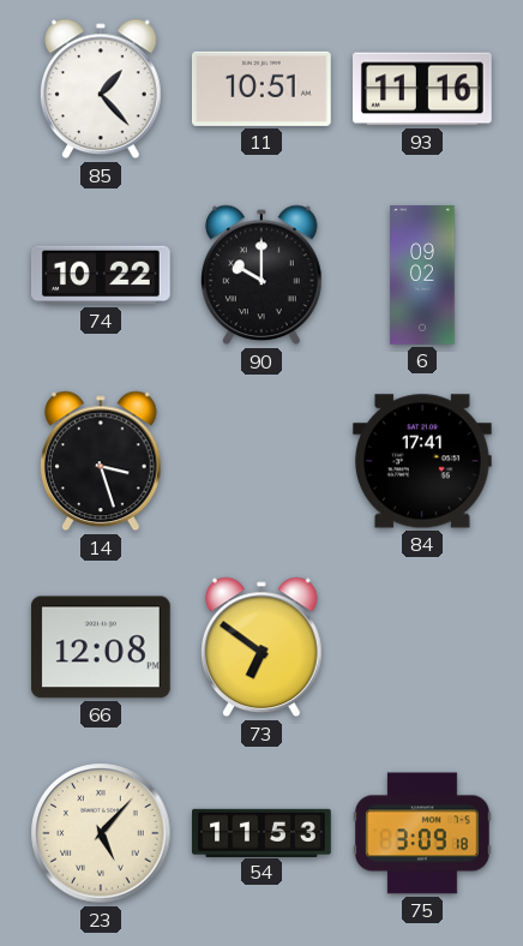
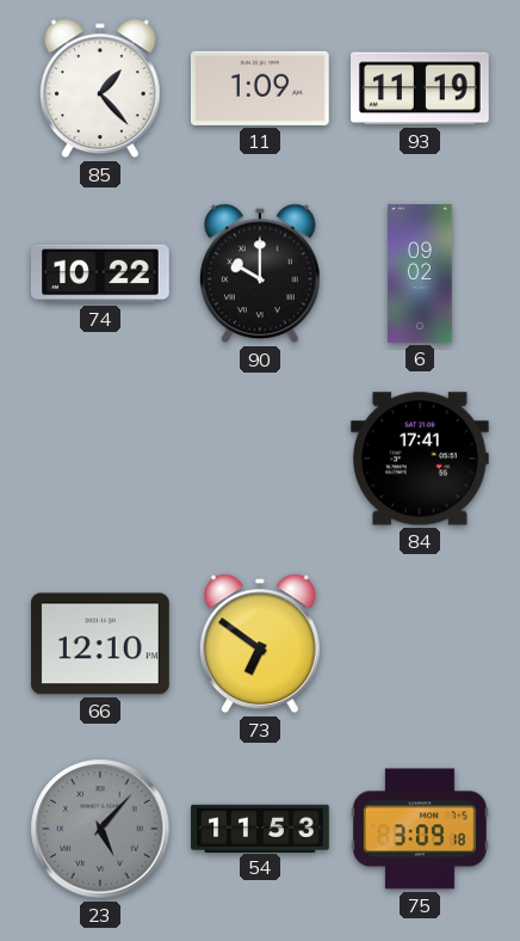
11: 10:51 -> 1:09
93: 11:16 -> 11:19
14: 3:27 -> none
66: 12:08 -> 12:10
23 dial: cream -> grey
